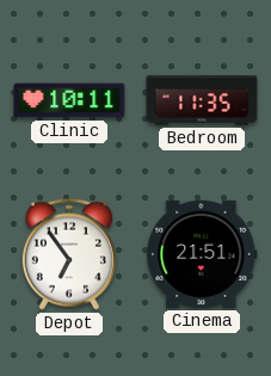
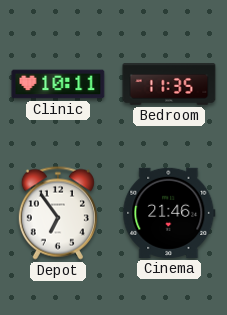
Cinema: 21:51 -> 21:46
